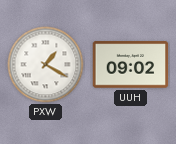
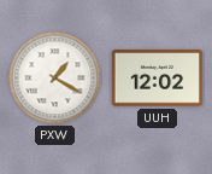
UUH: 09:02 -> 12:02
